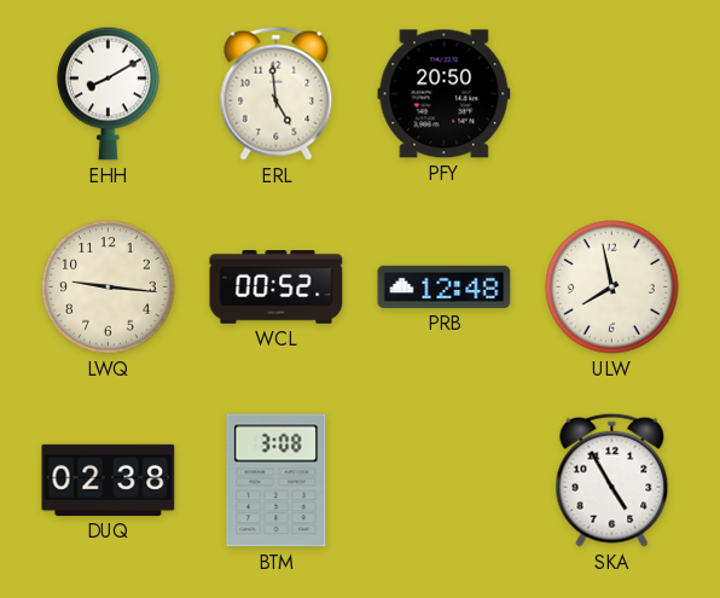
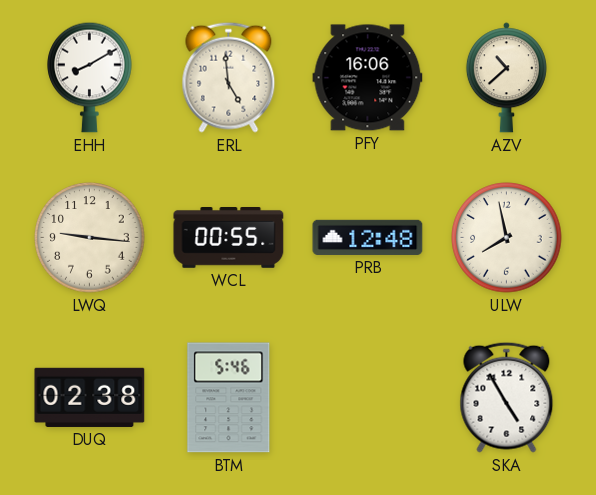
PFY: 20:50 -> 16:06
AZV: none -> 10:38
WCL: 00:52 -> 00:55
BTM: 3:08 -> 5:46
